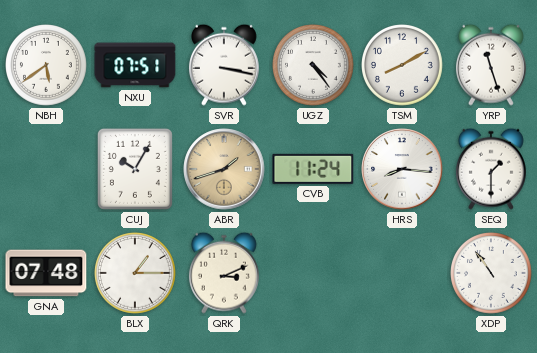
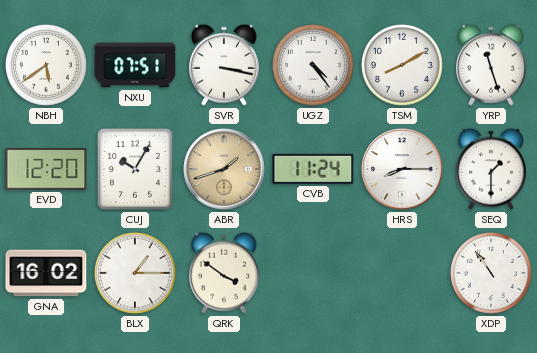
EVD: none -> 12:20
HRS: 8:16 -> 8:15
GNA: 07:48 -> 16:02
QRK: 3:11 -> 3:51
